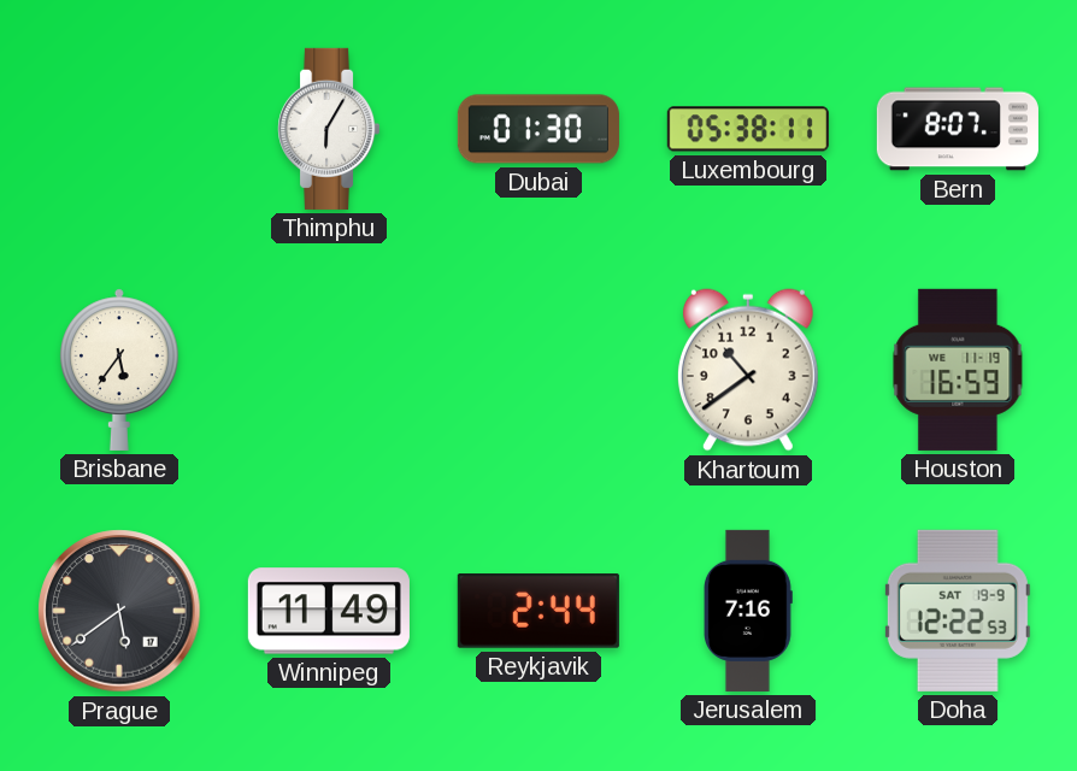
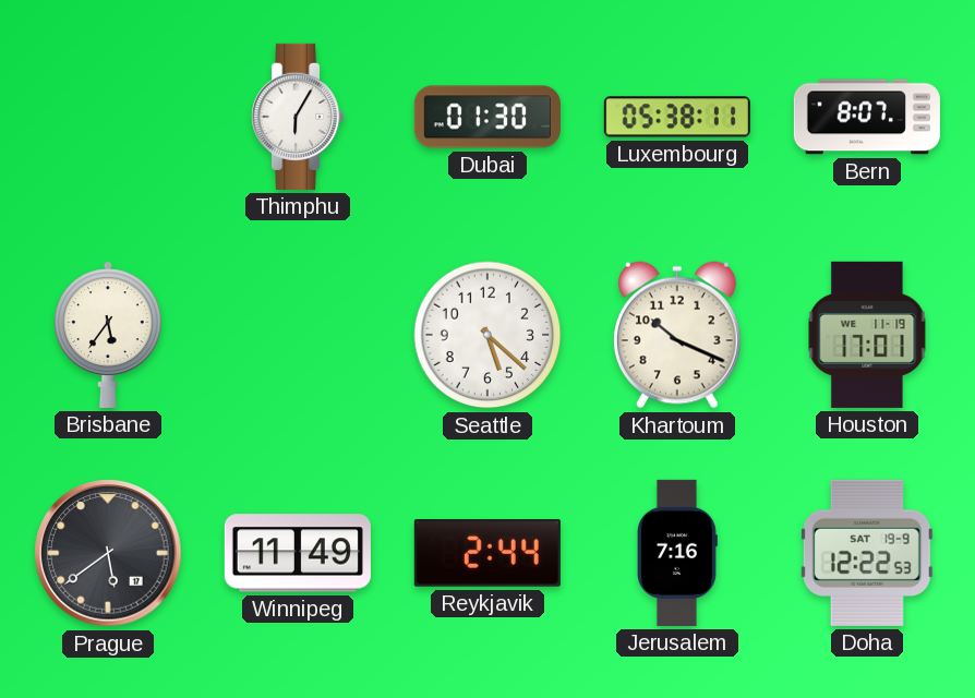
Seattle: none -> 5:22
Khartoum: 10:39 -> 10:19
Houston: 16:59 -> 17:01
